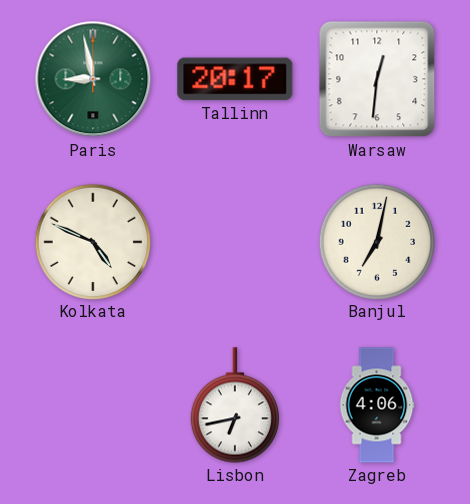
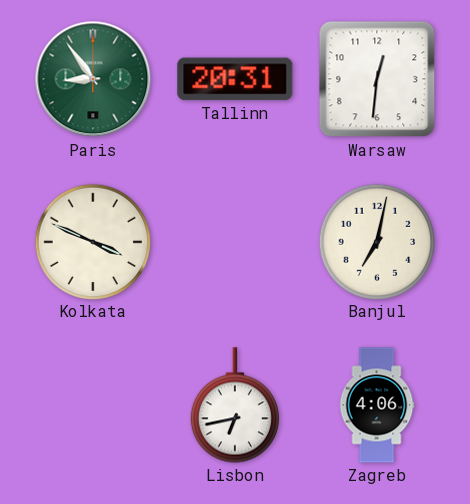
Paris: 8:58 -> 8:54
Tallinn: 20:17 -> 20:31
Kolkata: 4:49 -> 3:49
